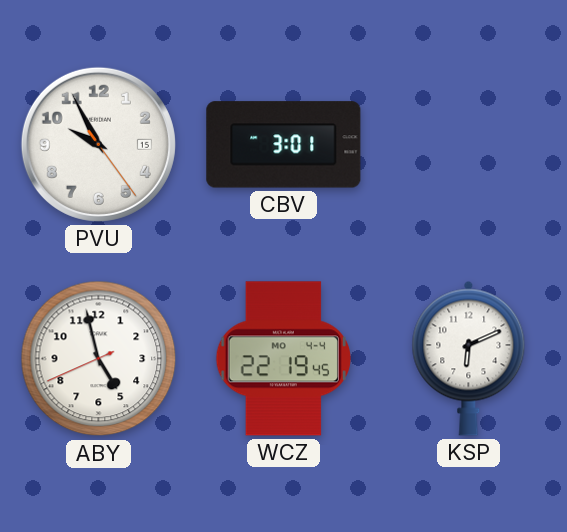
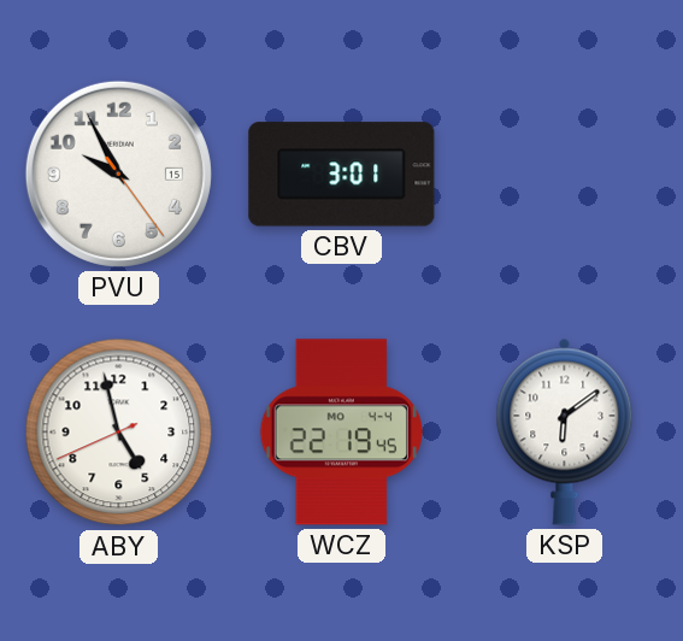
KSP: 6:11 -> 6:09
